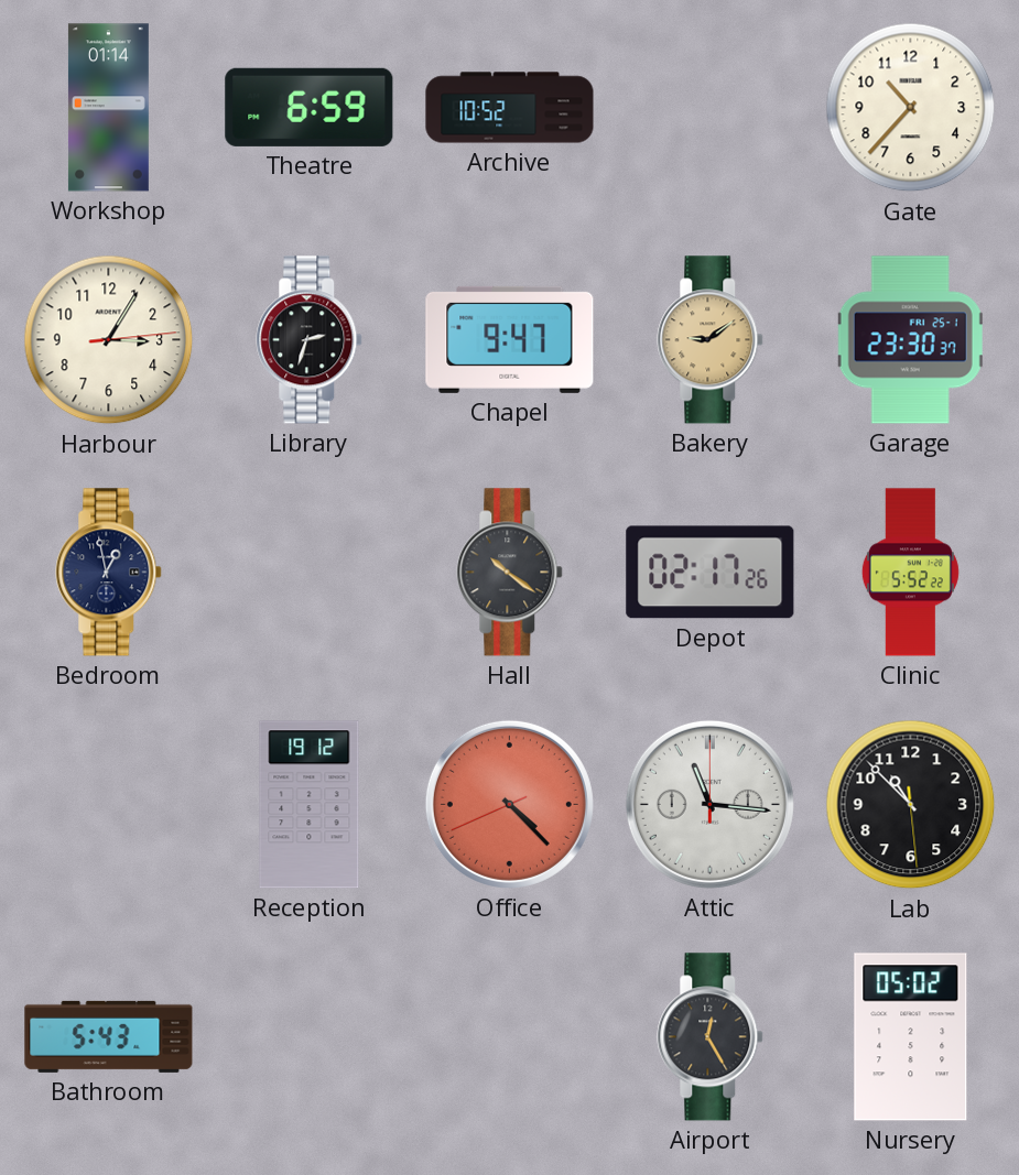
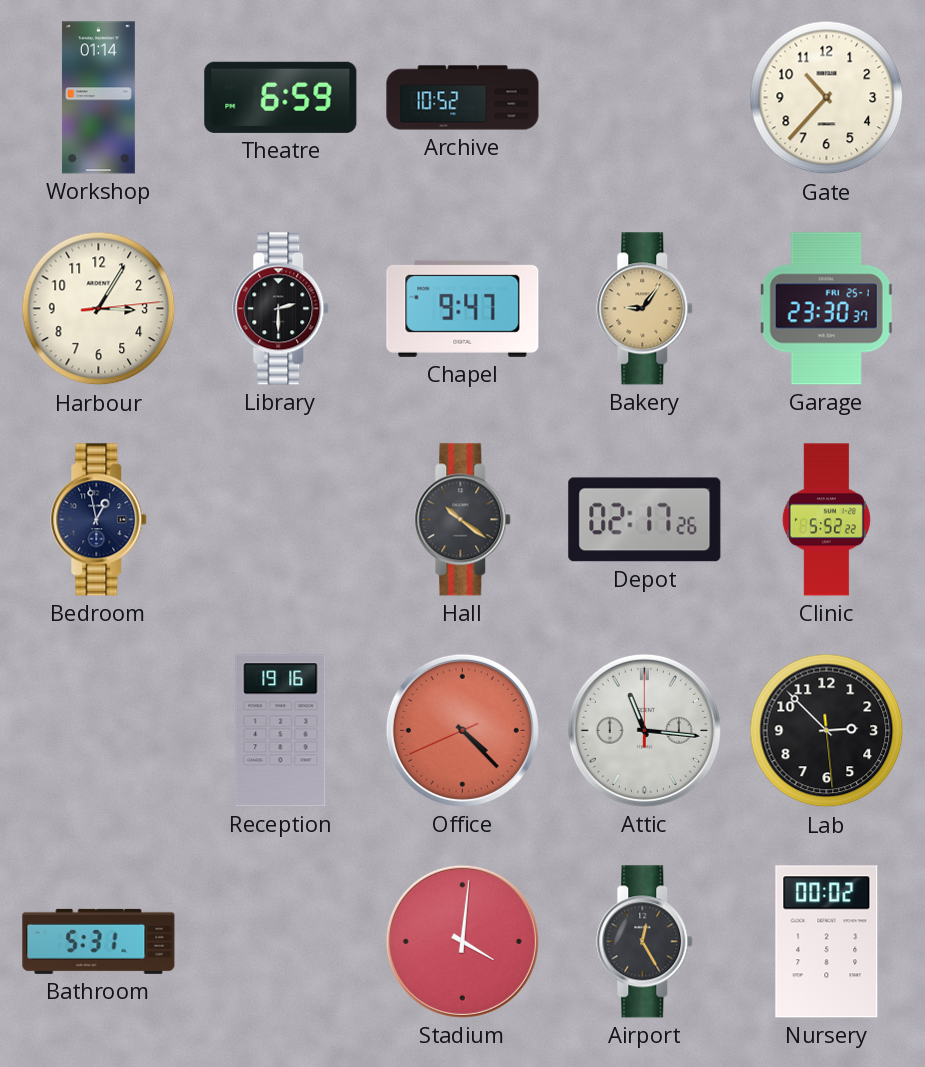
Library: 2:33 -> 2:30
Bakery: 9:09 -> 9:06
Reception: 19:12 -> 19:16
Lab: 10:52 -> 2:52
Bathroom: 5:43 -> 5:31
Stadium: none -> 4:01
Nursery: 05:02 -> 00:02
